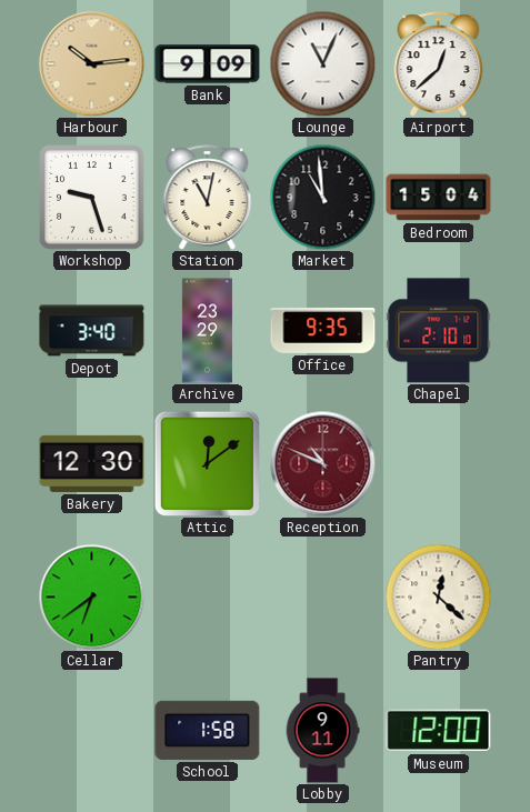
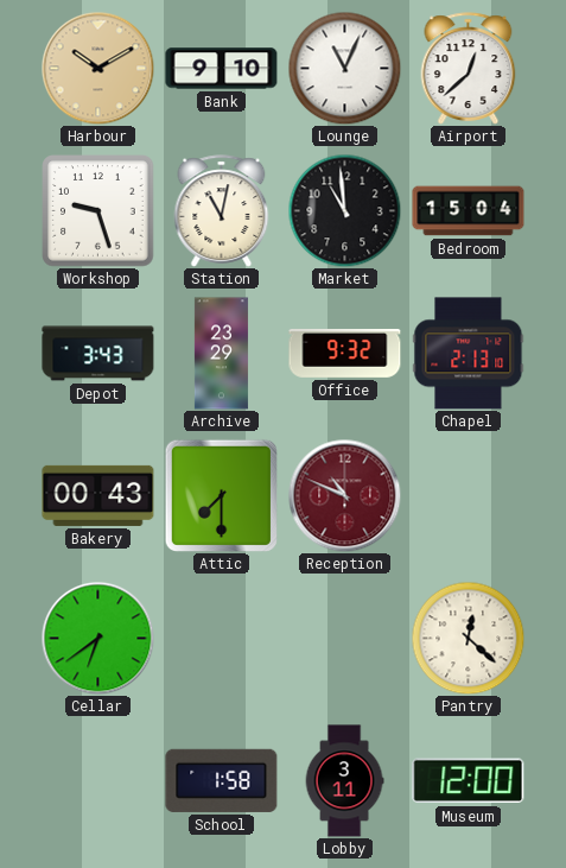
Harbour: 10:14 -> 10:10
Bank: 9:09 -> 9:10
Depot: 3:40 -> 3:43
Office: 9:35 -> 9:32
Chapel: 2:10 -> 2:13
Bakery: 12:30 -> 00:43
Attic: 12:09 -> 7:30
Lobby: 9:11 -> 3:11
